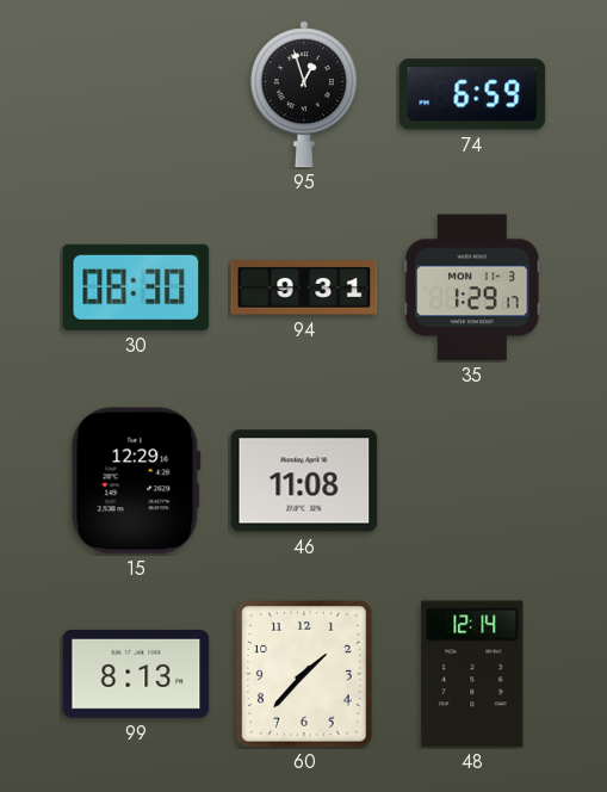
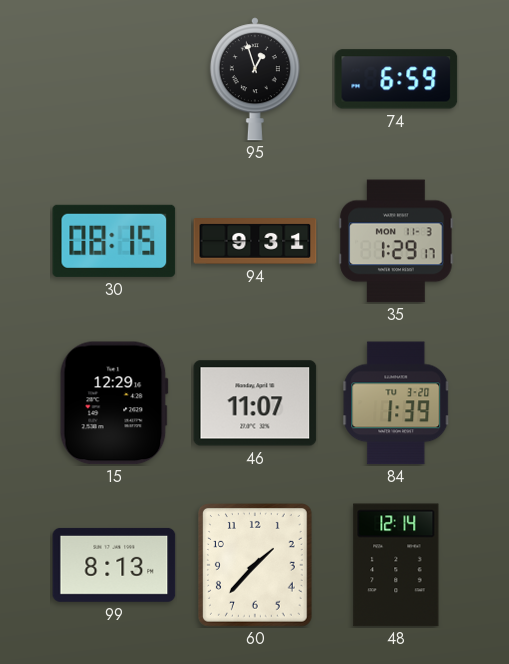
30: 08:30 -> 08:15
46: 11:08 -> 11:07
84: none -> 1:39
